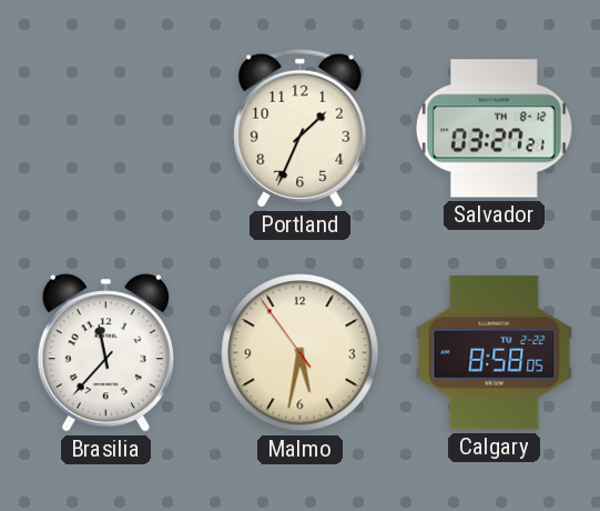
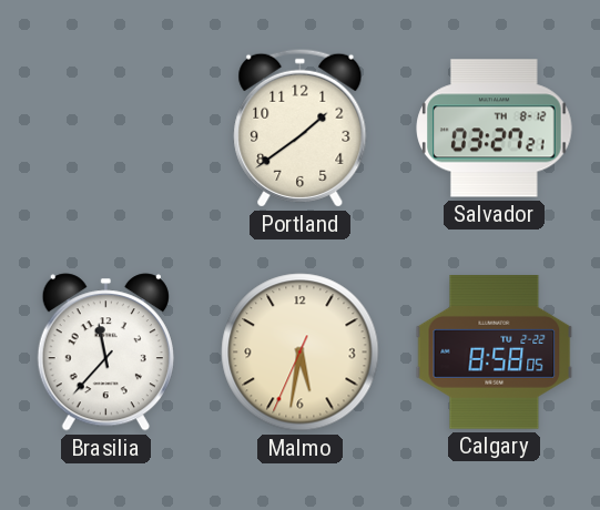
Portland: 1:34 -> 1:39
Malmo: 5:31:54 -> 5:31:34
